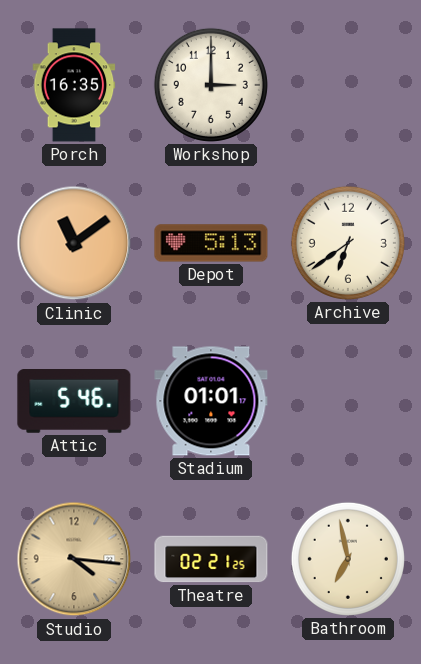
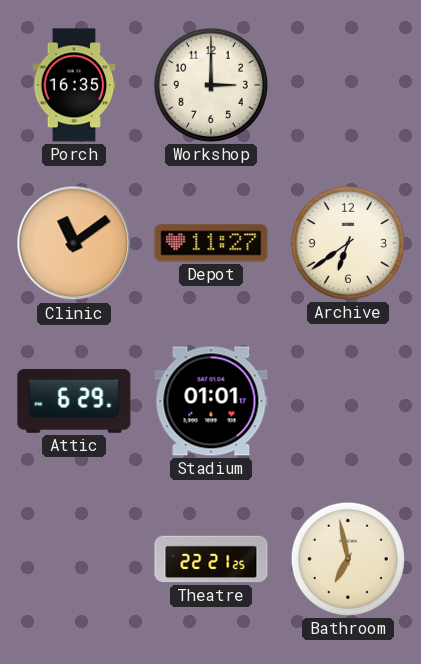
Depot: 5:13 -> 11:27
Attic: 5:46 -> 6:29
Studio: 4:16 -> none
Theatre: 02:21 -> 22:21
